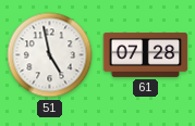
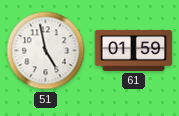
61: 07:28 -> 01:59
